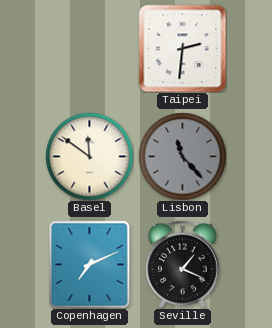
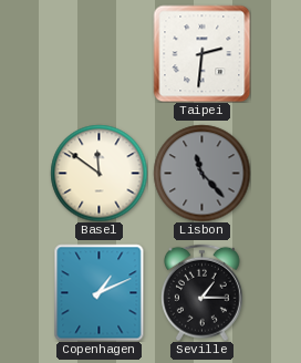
Copenhagen: 7:11 -> 1:11
Seville: 1:19 -> 1:15
